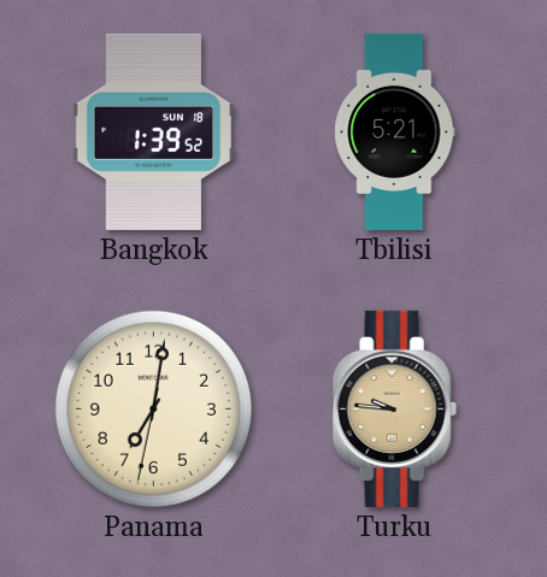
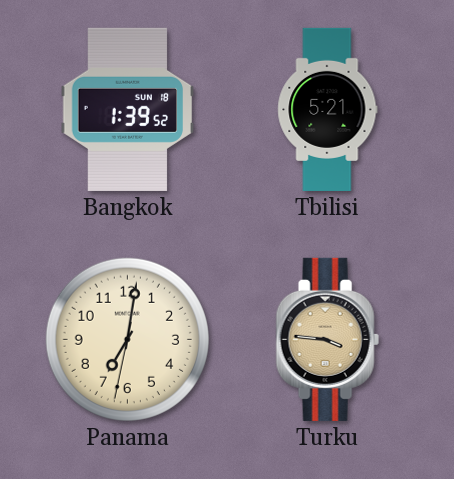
Turku: 9:46 -> 3:46
